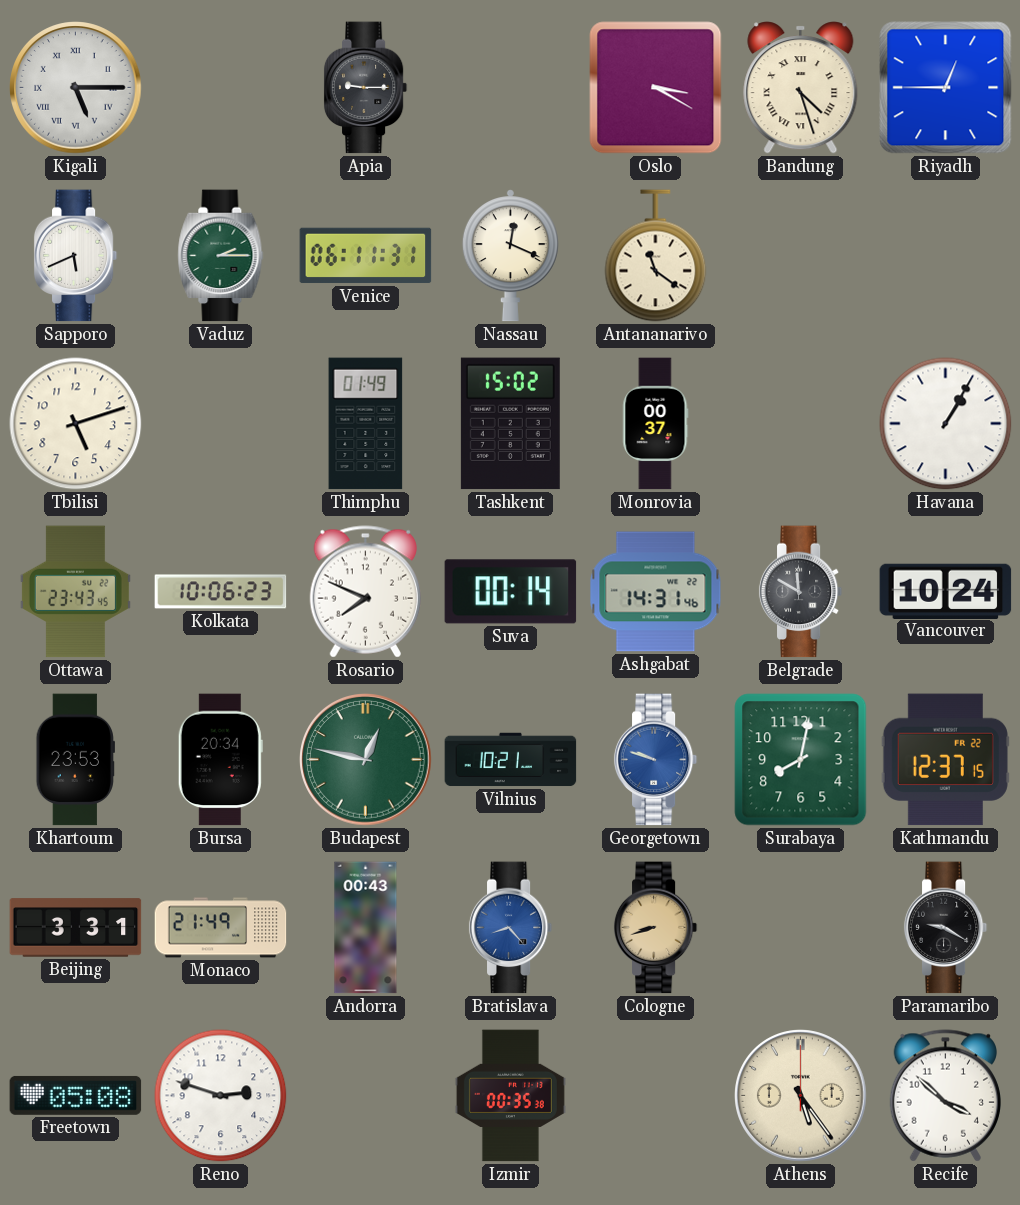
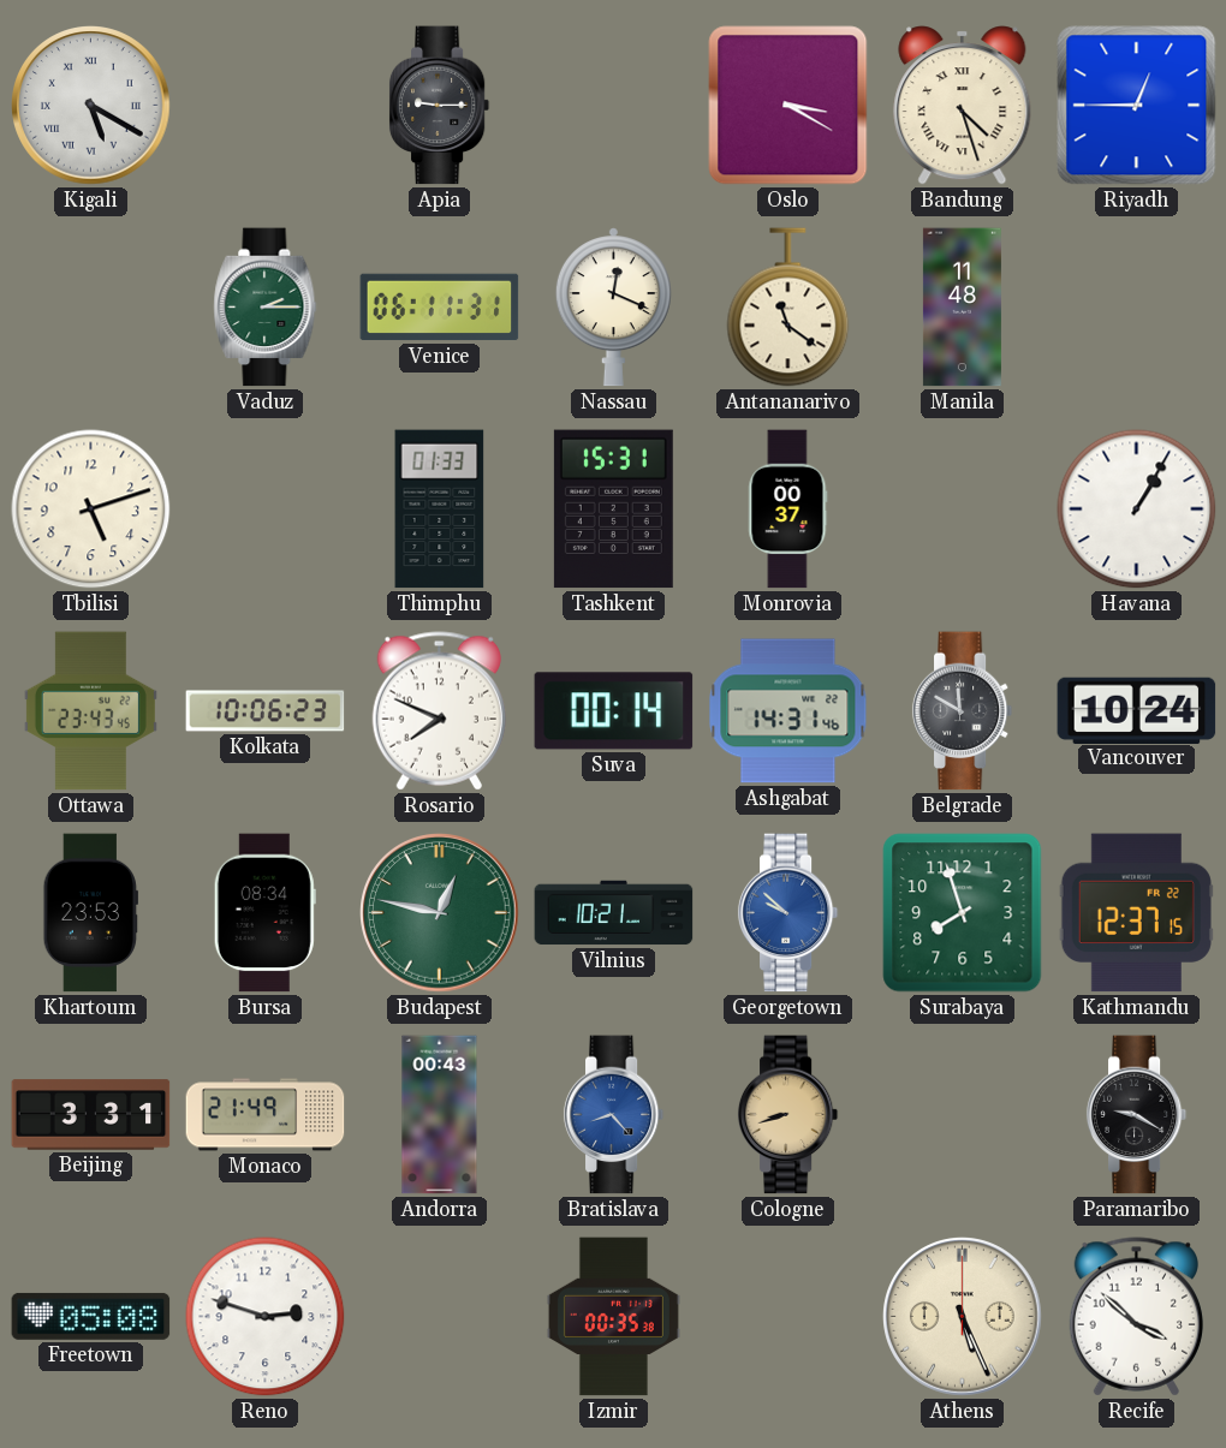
Kigali: 5:15 -> 5:20
Sapporo: 5:41 -> none
Manila: none -> 11:48
Thimphu: 01:49 -> 01:33
Tashkent: 15:02 -> 15:31
Bursa: 20:34 -> 08:34
Georgetown: 9:48 -> 9:52
Surabaya: 8:02 -> 7:57
Athens: 5:24 -> 5:26
